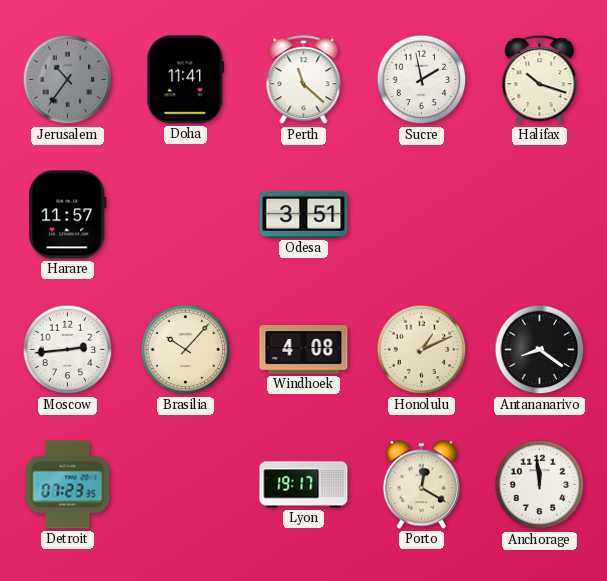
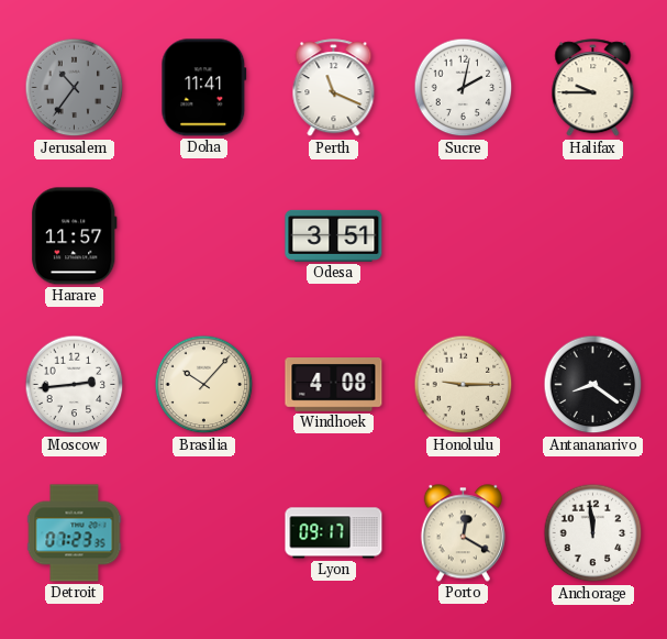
Perth: 11:22 -> 11:19
Sucre: 1:58 -> 2:02
Halifax: 10:18 -> 9:45
Honolulu: 1:11 -> 9:15
Lyon: 19:17 -> 09:17
